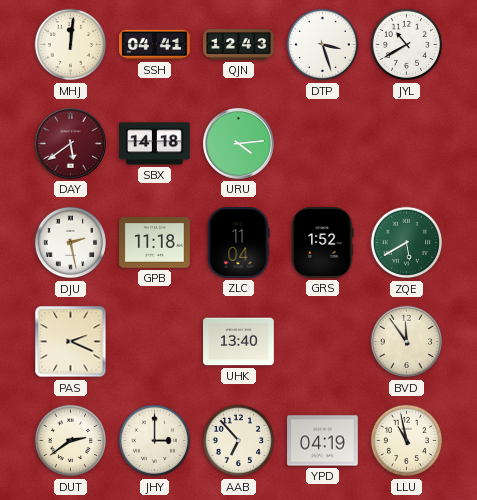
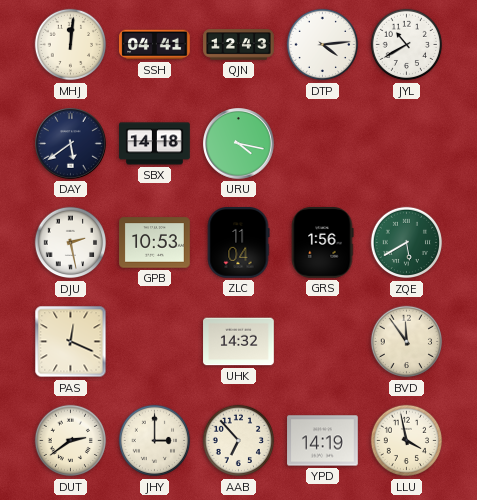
DTP: 3:27 -> 4:14
DAY dial: burgundy -> navy
URU: 4:14 -> 4:17
GPB: 11:18 -> 10:53
GRS: 1:52 -> 1:56
PAS: 2:19 -> 12:19
UHK: 13:40 -> 14:32
YPD: 04:19 -> 14:19
LLU: 10:58 -> 3:58
